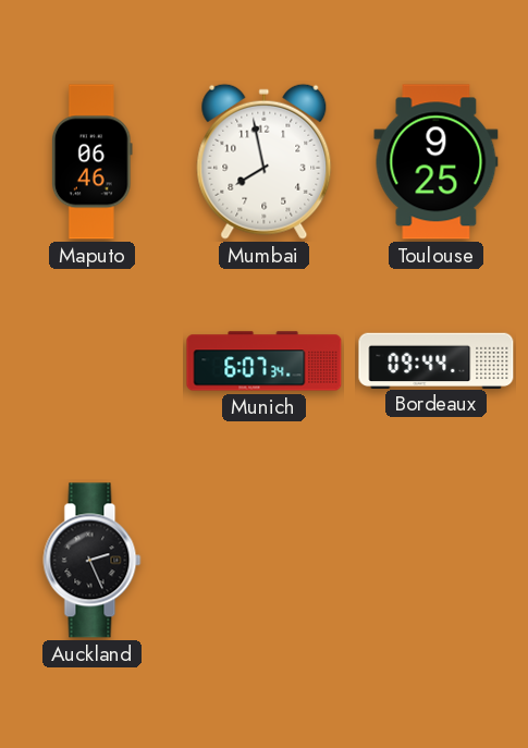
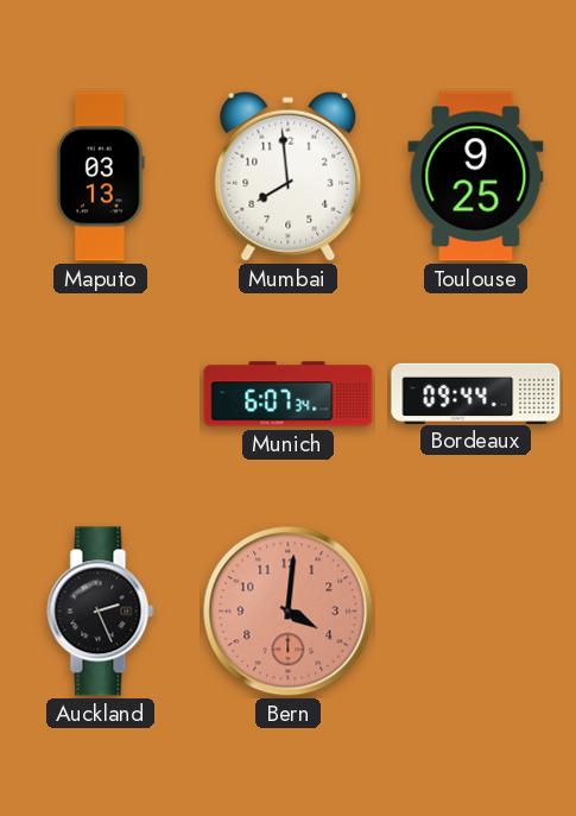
Maputo: 06:46 -> 03:13
Mumbai: 7:58 -> 7:59
Bern: none -> 4:01
